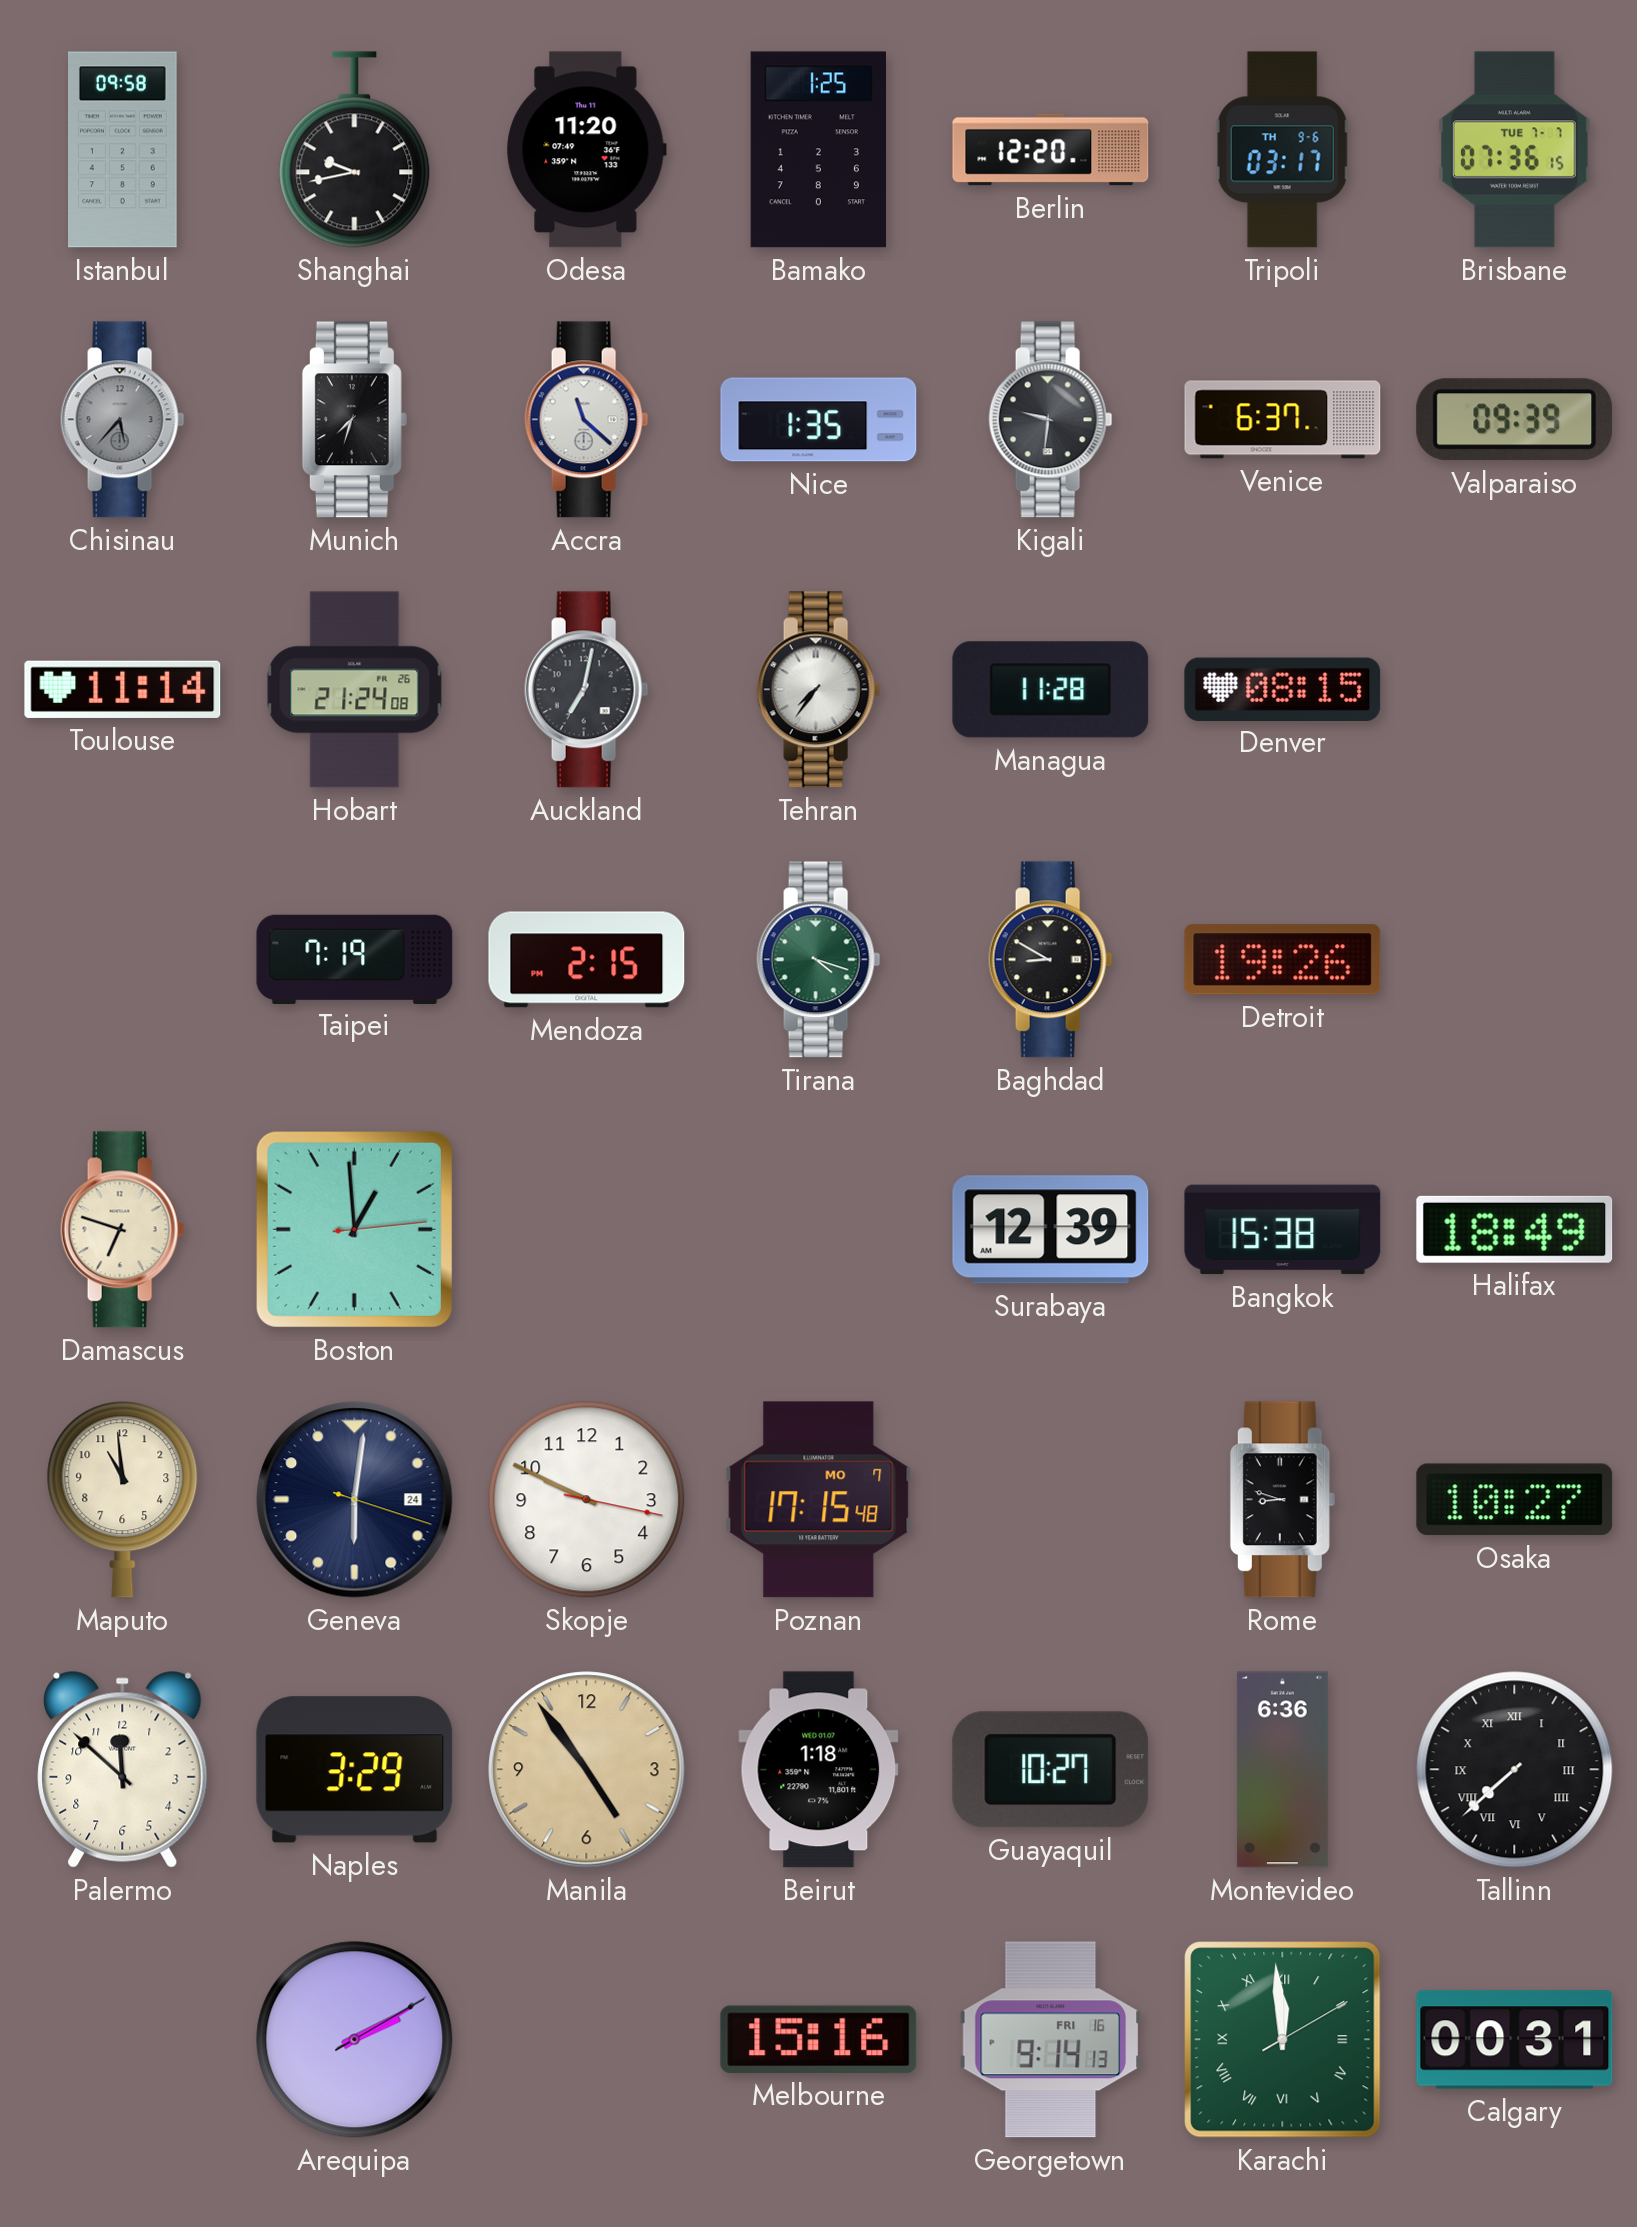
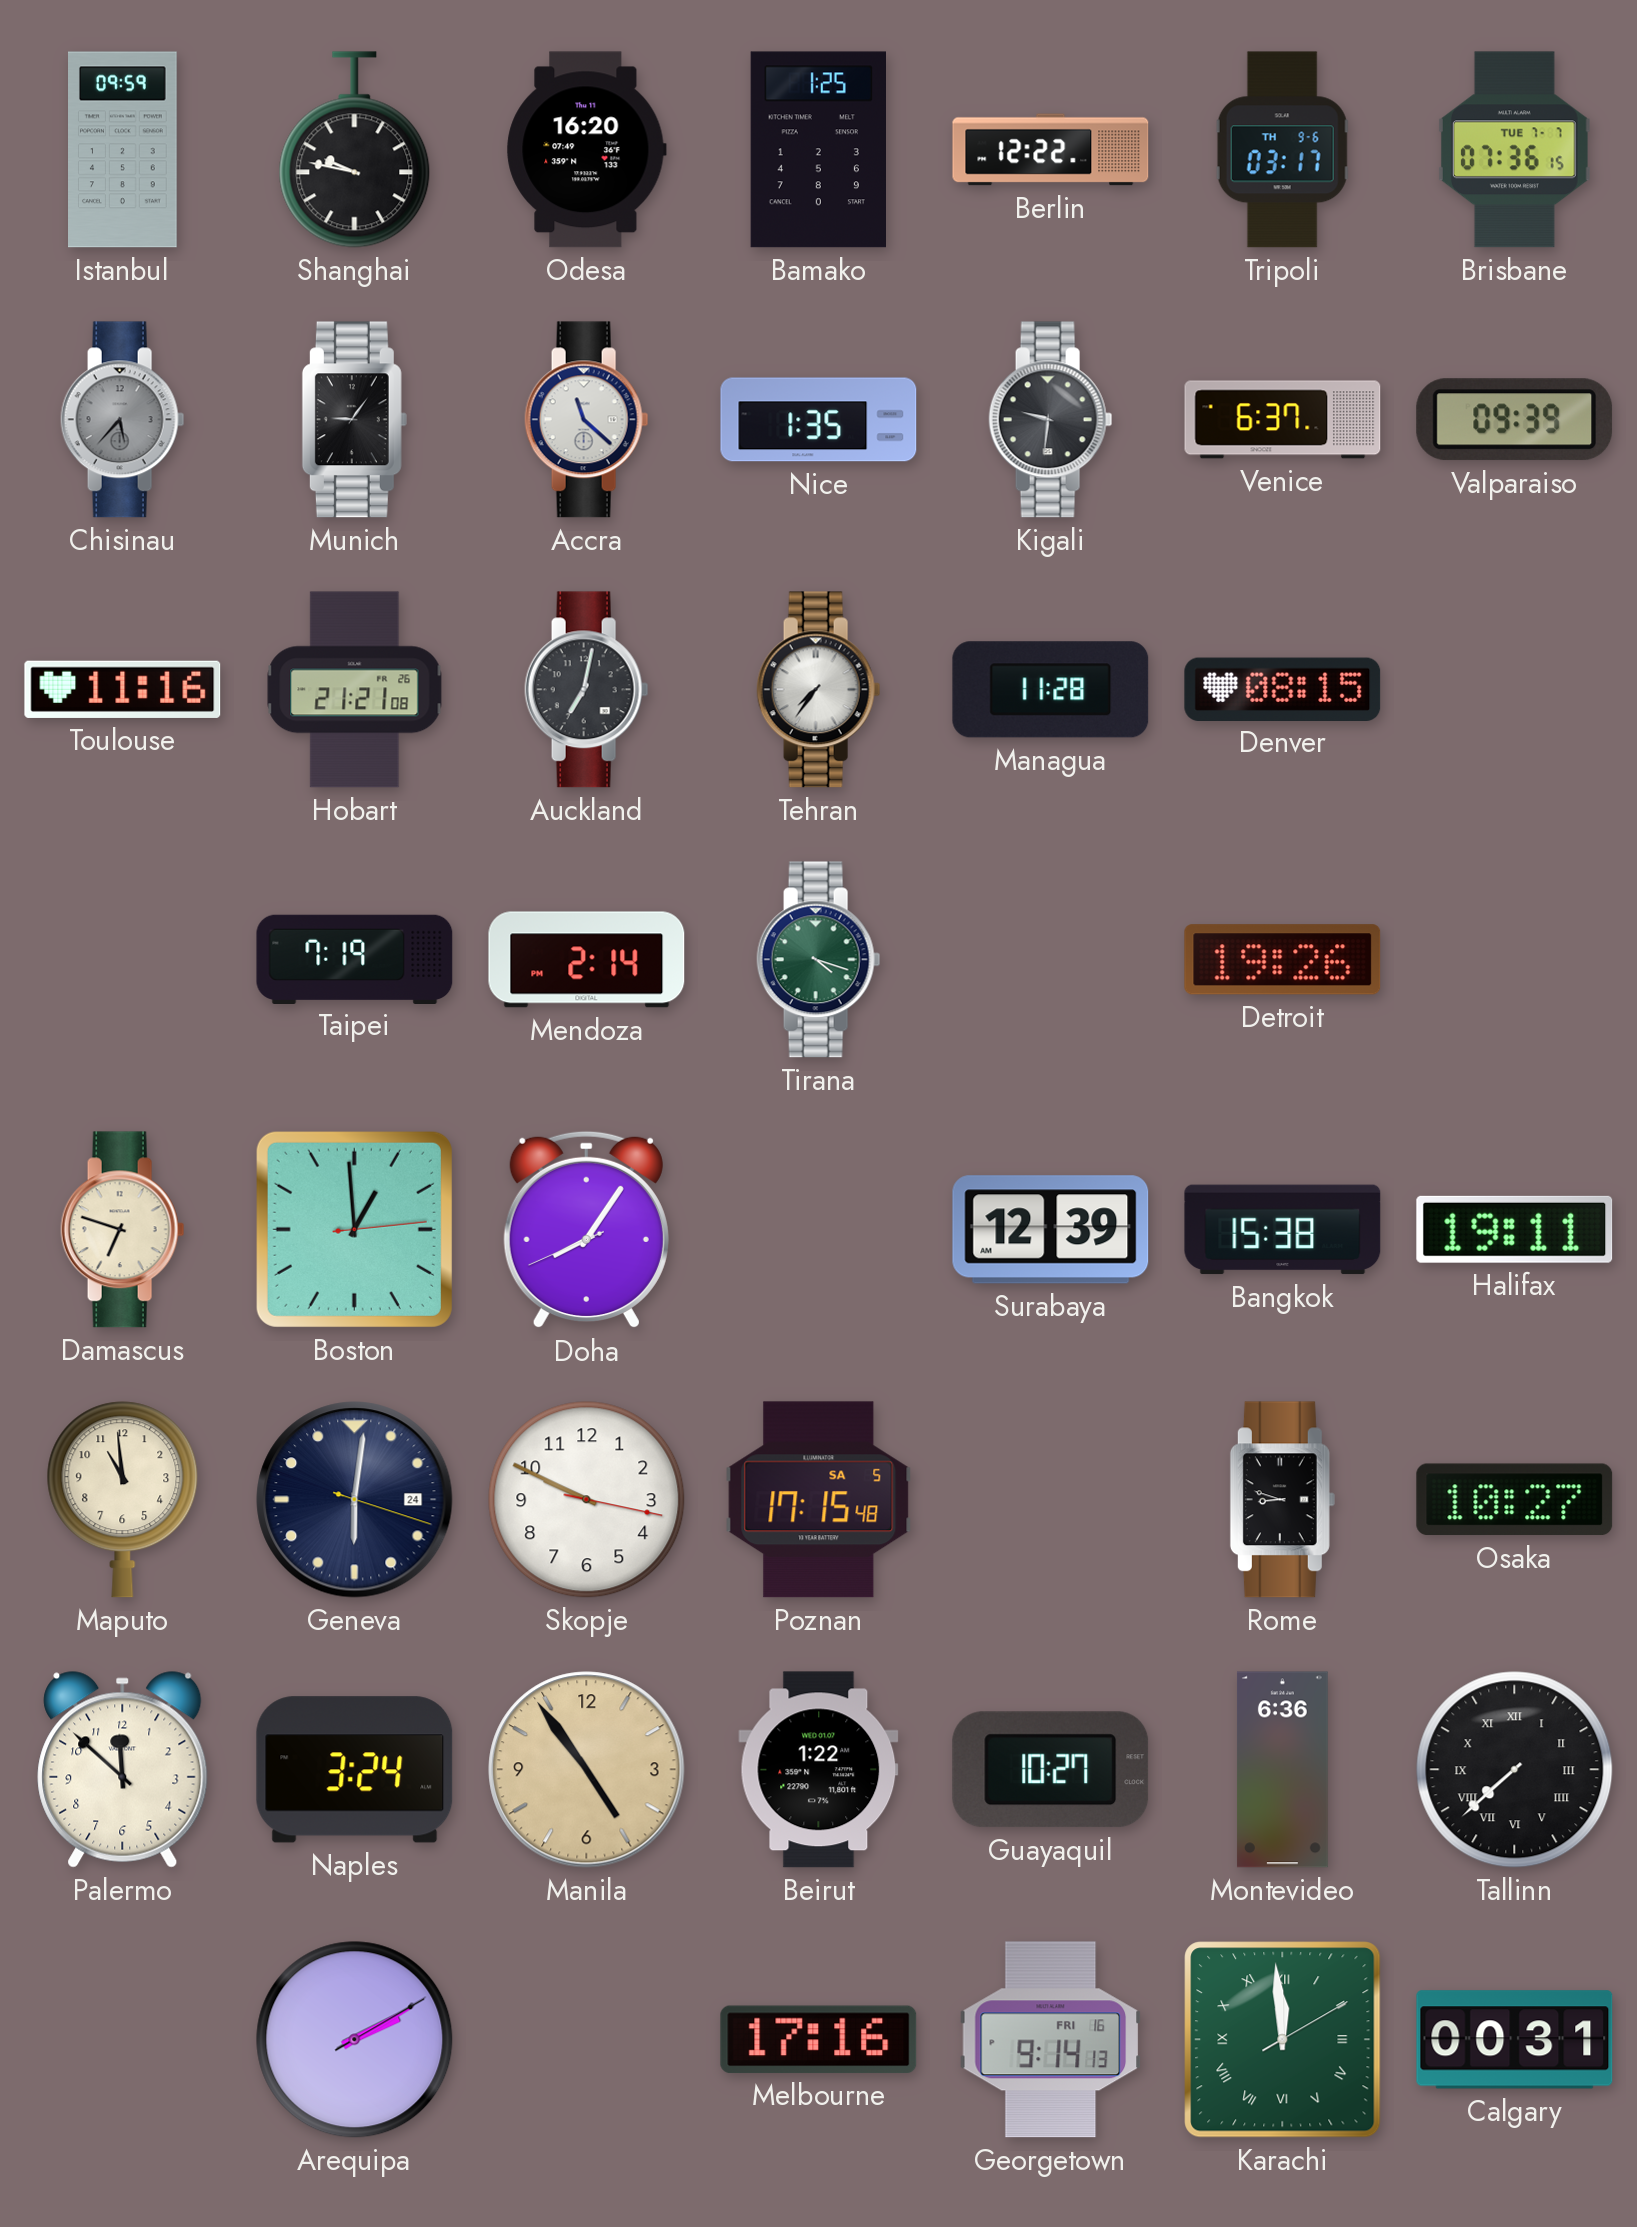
Istanbul: 09:58 -> 09:59
Shanghai: 9:43 -> 9:47
Odesa: 11:20 -> 16:20
Berlin: 12:20 -> 12:22
Munich: 7:33 -> 9:06
Toulouse: 11:14 -> 11:16
Hobart: 21:24 -> 21:21
Mendoza: 2:15 -> 2:14
Baghdad: 8:50 -> none
Doha: none -> 8:05
Halifax: 18:49 -> 19:11
Poznan date: MO 7 -> SA 5
Naples: 3:29 -> 3:24
Beirut: 1:18 -> 1:22
Melbourne: 15:16 -> 17:16
